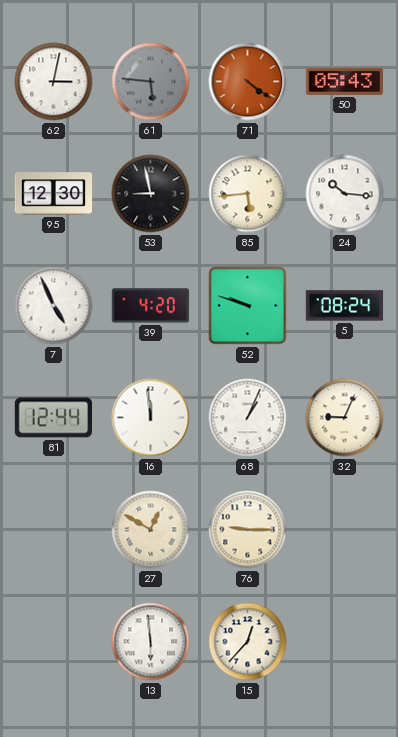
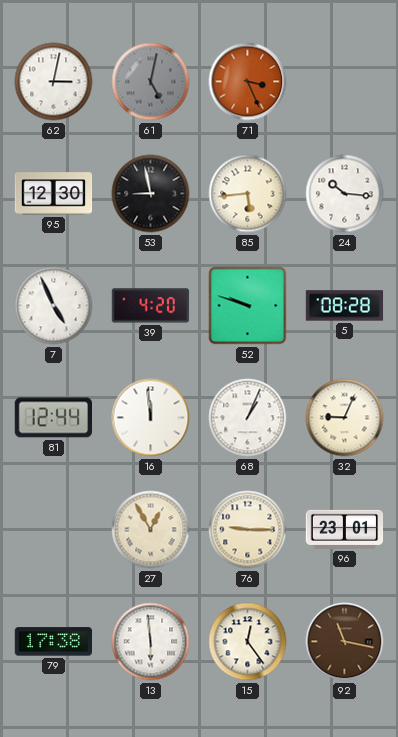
61: 5:46 -> 5:02
71: 4:21 -> 3:26
50: 05:43 -> none
5: 08:24 -> 08:28
27: 12:50 -> 12:55
96: none -> 23:01
79: none -> 17:38
15: 12:37 -> 12:24
92: none -> 11:17
